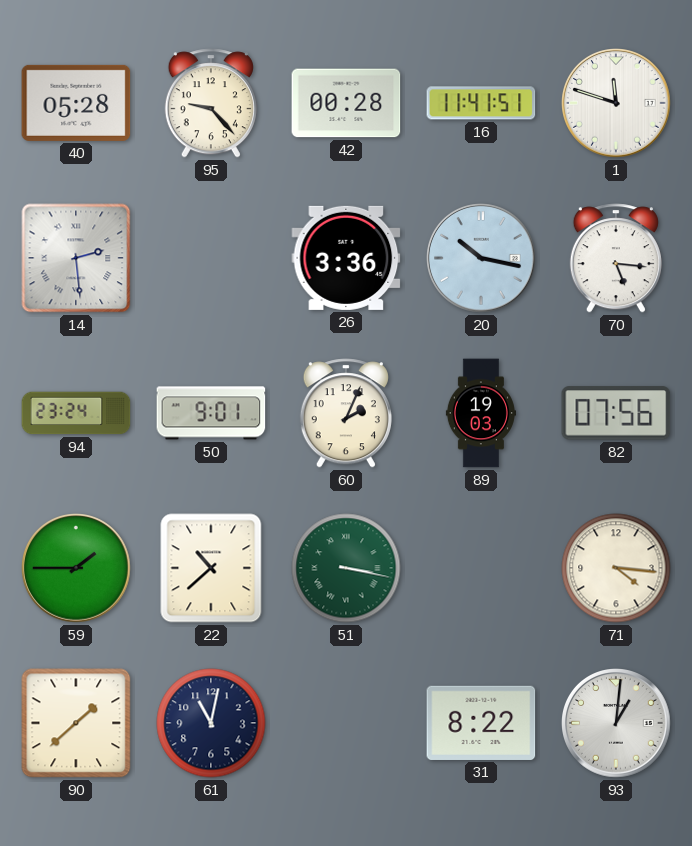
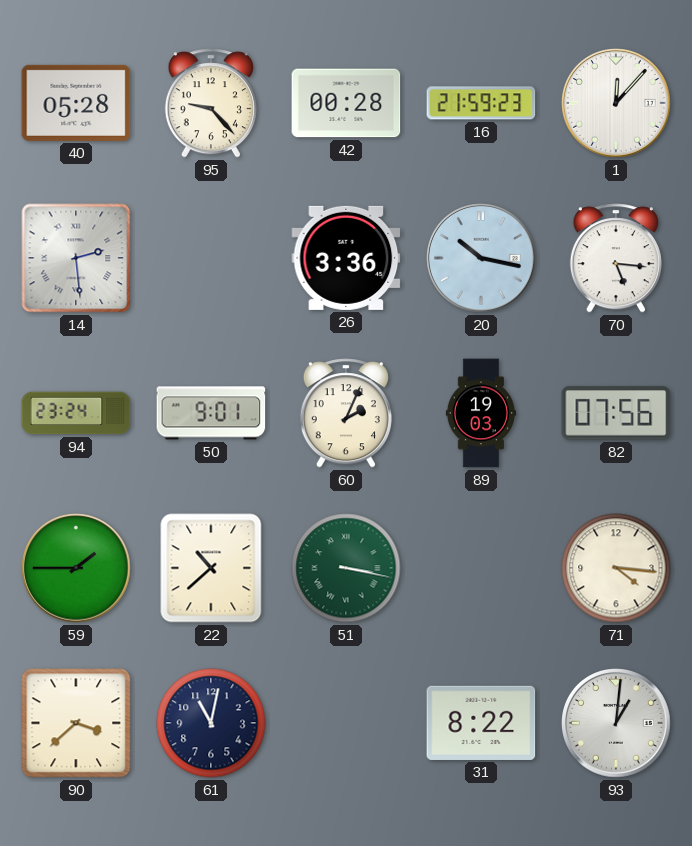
16: 11:41 -> 21:59
1: 11:48 -> 12:07
90: 1:38 -> 3:38
